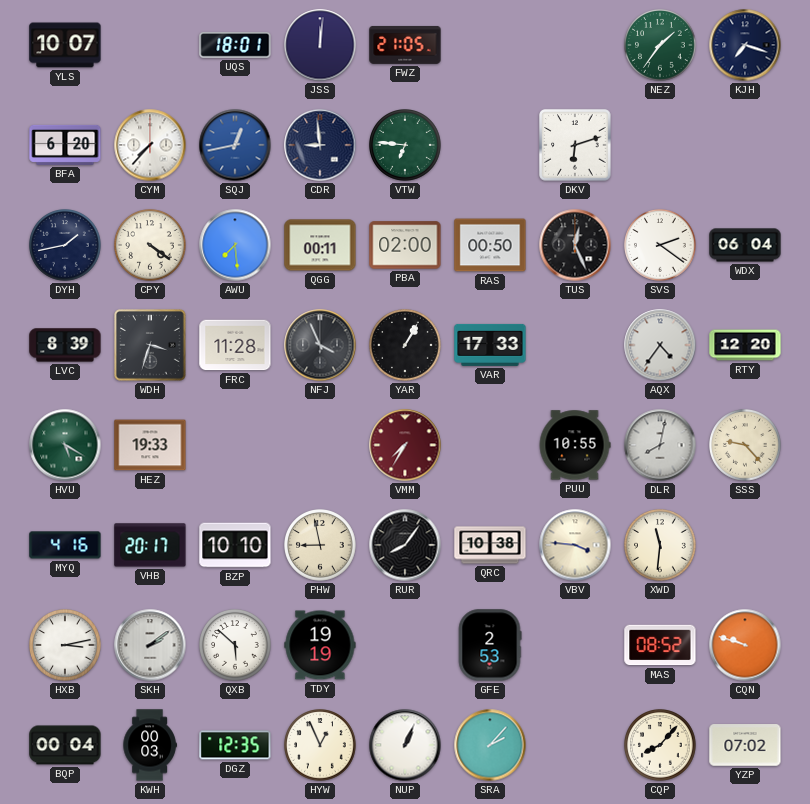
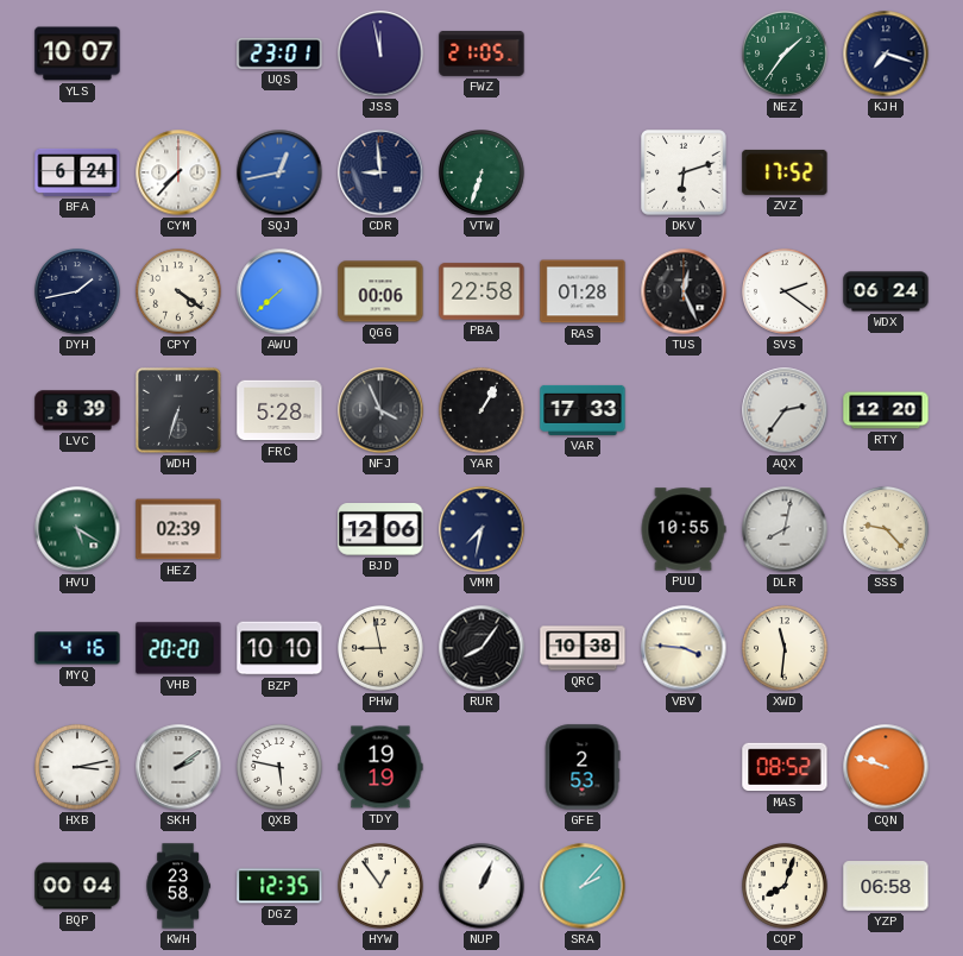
UQS: 18:01 -> 23:01
JSS: 12:01 -> 11:58
BFA: 6:20 -> 6:24
VTW: 6:46 -> 6:33
ZVZ: none -> 17:52
AWU: 7:29 -> 7:38
QGG: 00:11 -> 00:06
PBA: 02:00 -> 22:58
RAS: 00:50 -> 01:28
WDX: 06:04 -> 06:24
WDH: 3:33 -> 6:33
FRC: 11:28 -> 5:28
AQX: 4:36 -> 2:36
HEZ: 19:33 -> 02:39
BJD: none -> 12:06
VMM: 7:35 -> 7:32
VMM dial: burgundy -> navy
VHB: 20:17 -> 20:20
QXB: 5:52 -> 5:47
KWH: 00:03 -> 23:58
HYW: 12:56 -> 12:54
CQP: 8:07 -> 8:03
YZP: 07:02 -> 06:58
